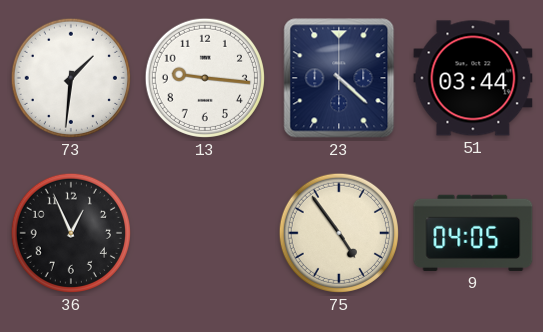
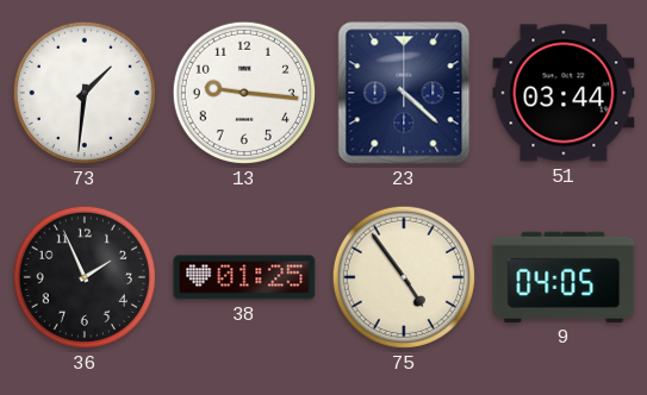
36: 12:56 -> 1:56
38: none -> 01:25
